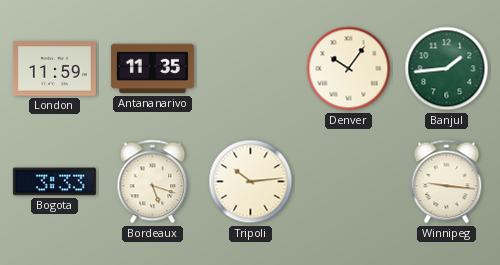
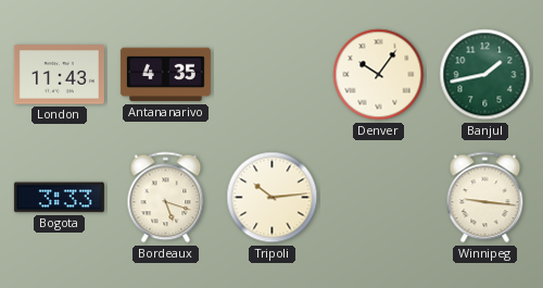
London: 11:59 -> 11:43
Antananarivo: 11:35 -> 4:35
Banjul: 1:44 -> 1:43
